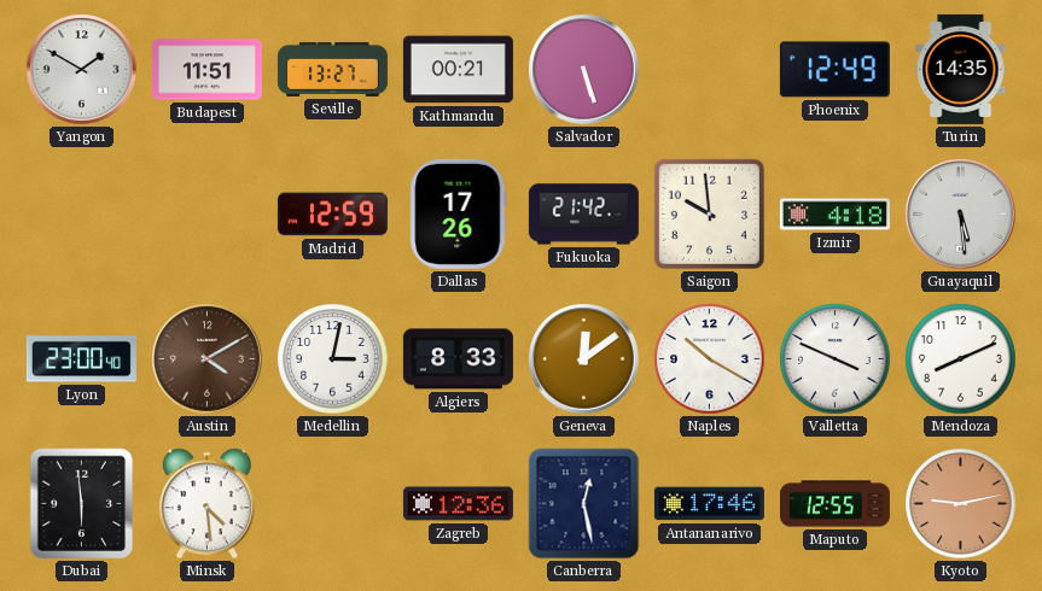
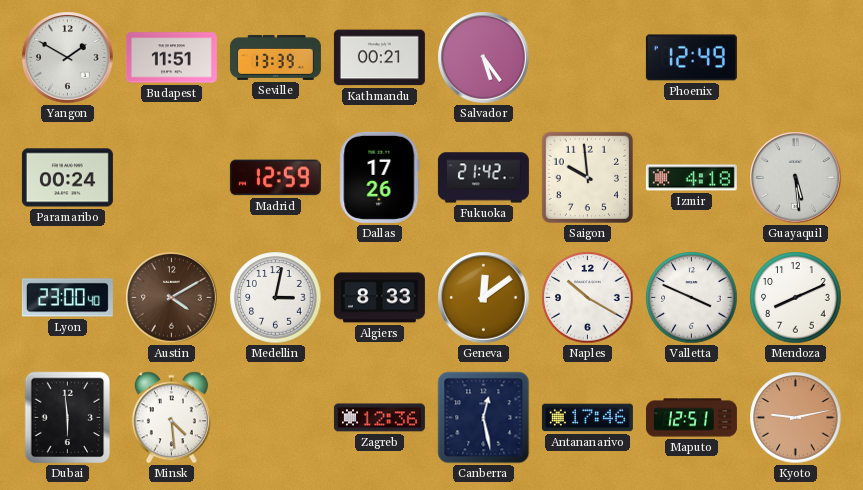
Seville: 13:27 -> 13:39
Salvador: 5:27 -> 5:24
Turin: 14:35 -> none
Paramaribo: none -> 00:24
Maputo: 12:55 -> 12:51
